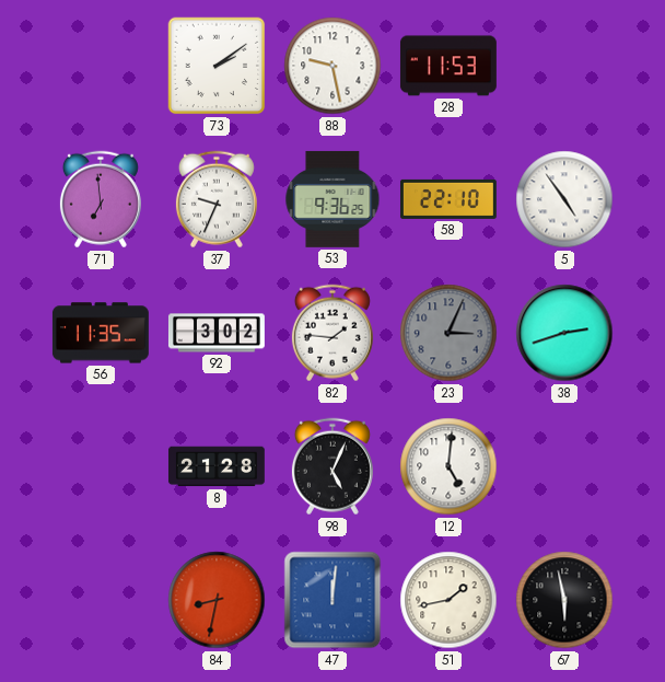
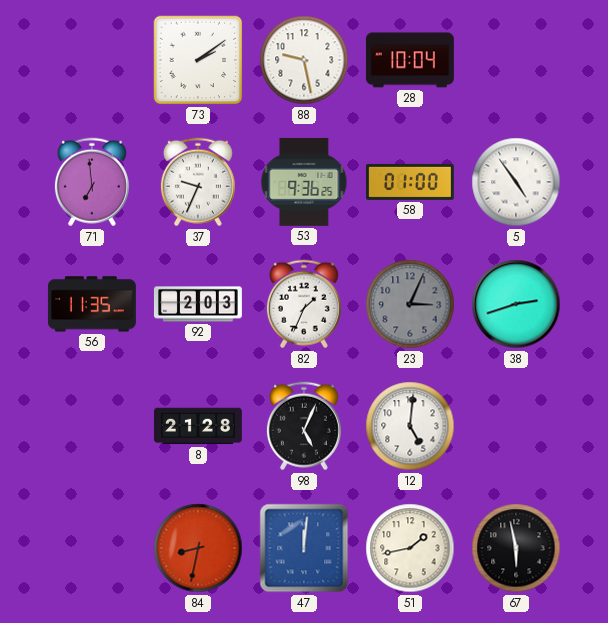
28: 11:53 -> 10:04
58: 22:10 -> 01:00
92: 3:02 -> 2:03
82: 1:46 -> 1:34
